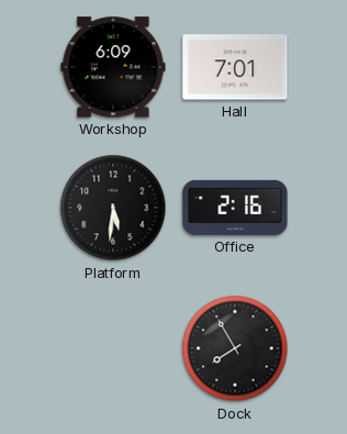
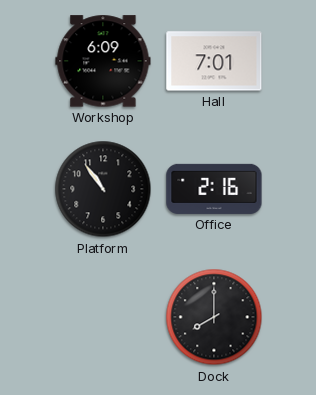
Platform: 5:31 -> 10:54
Dock: 7:55 -> 8:00
